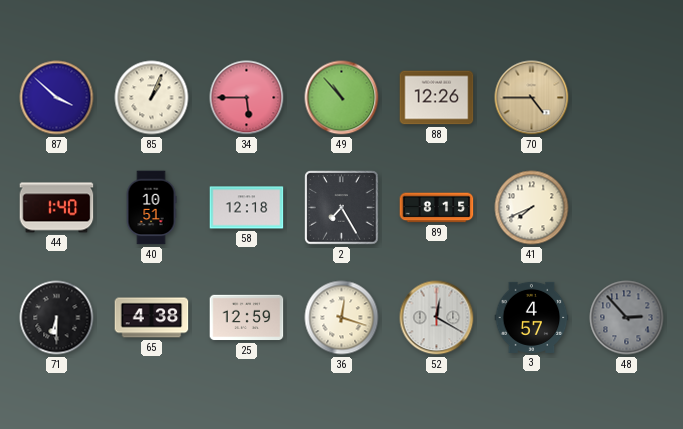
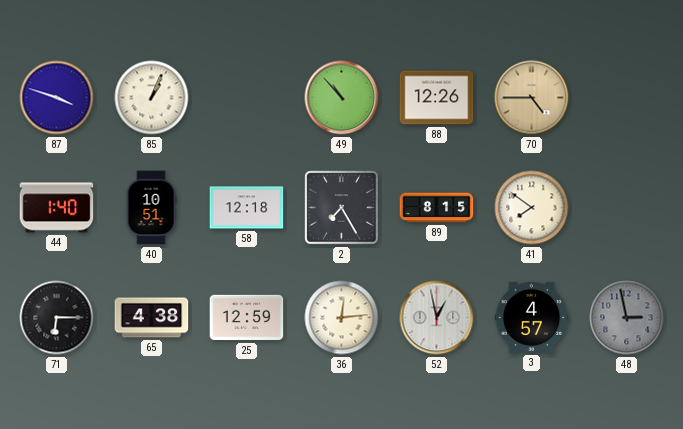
87: 3:52 -> 3:48
34: 5:45 -> none
41: 7:41 -> 7:51
71: 6:30 -> 6:15
36: 12:18 -> 12:14
52: 12:20 -> 12:58
48: 2:53 -> 2:58
